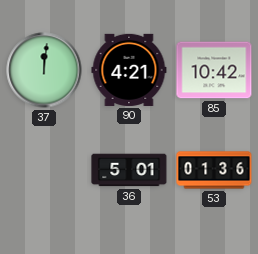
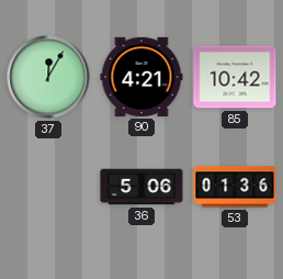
37: 12:01 -> 12:05
36: 5:01 -> 5:06
